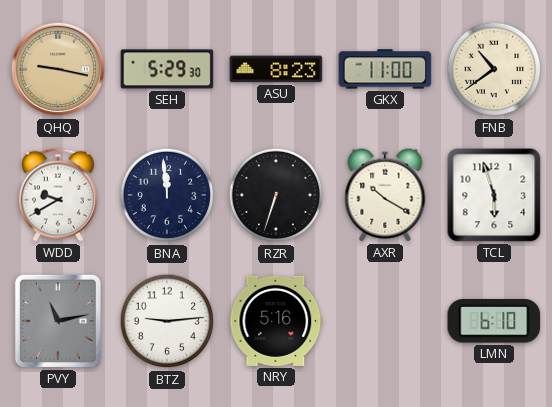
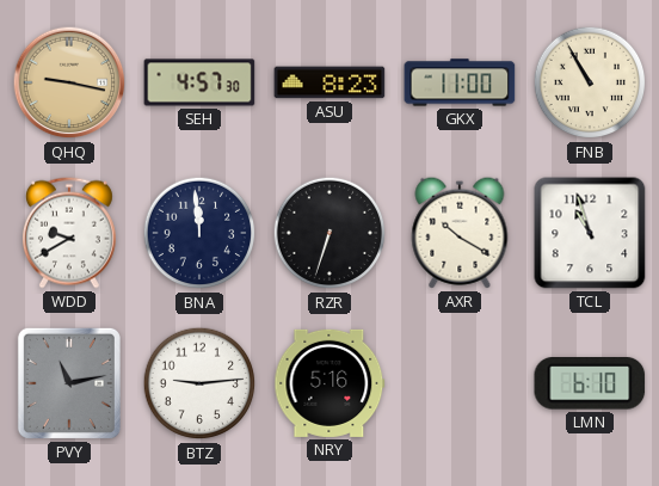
SEH: 5:29 -> 4:57
FNB: 10:39 -> 10:55
TCL: 5:57 -> 10:57
